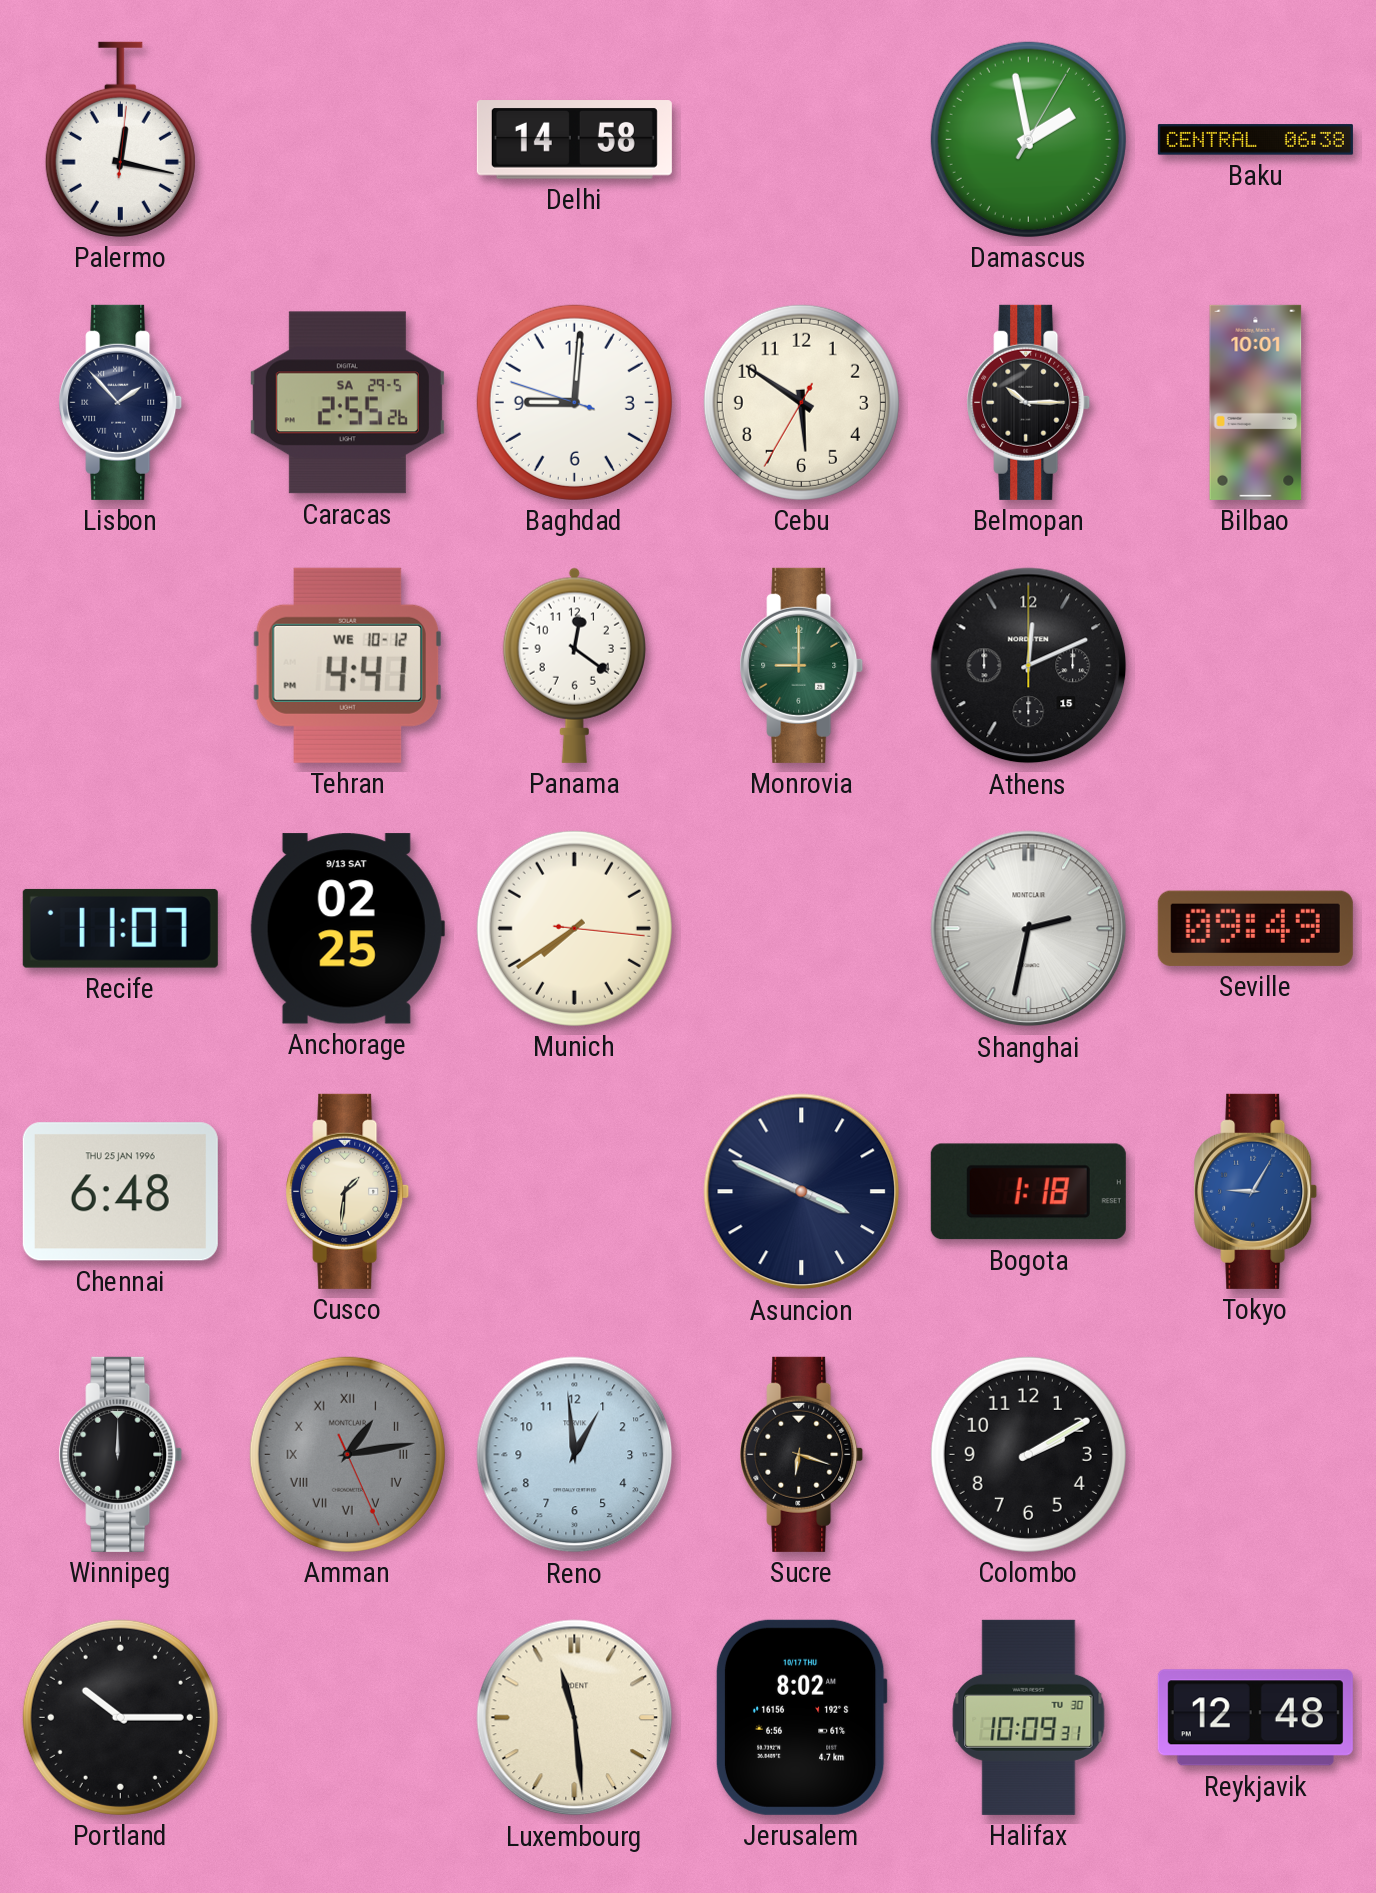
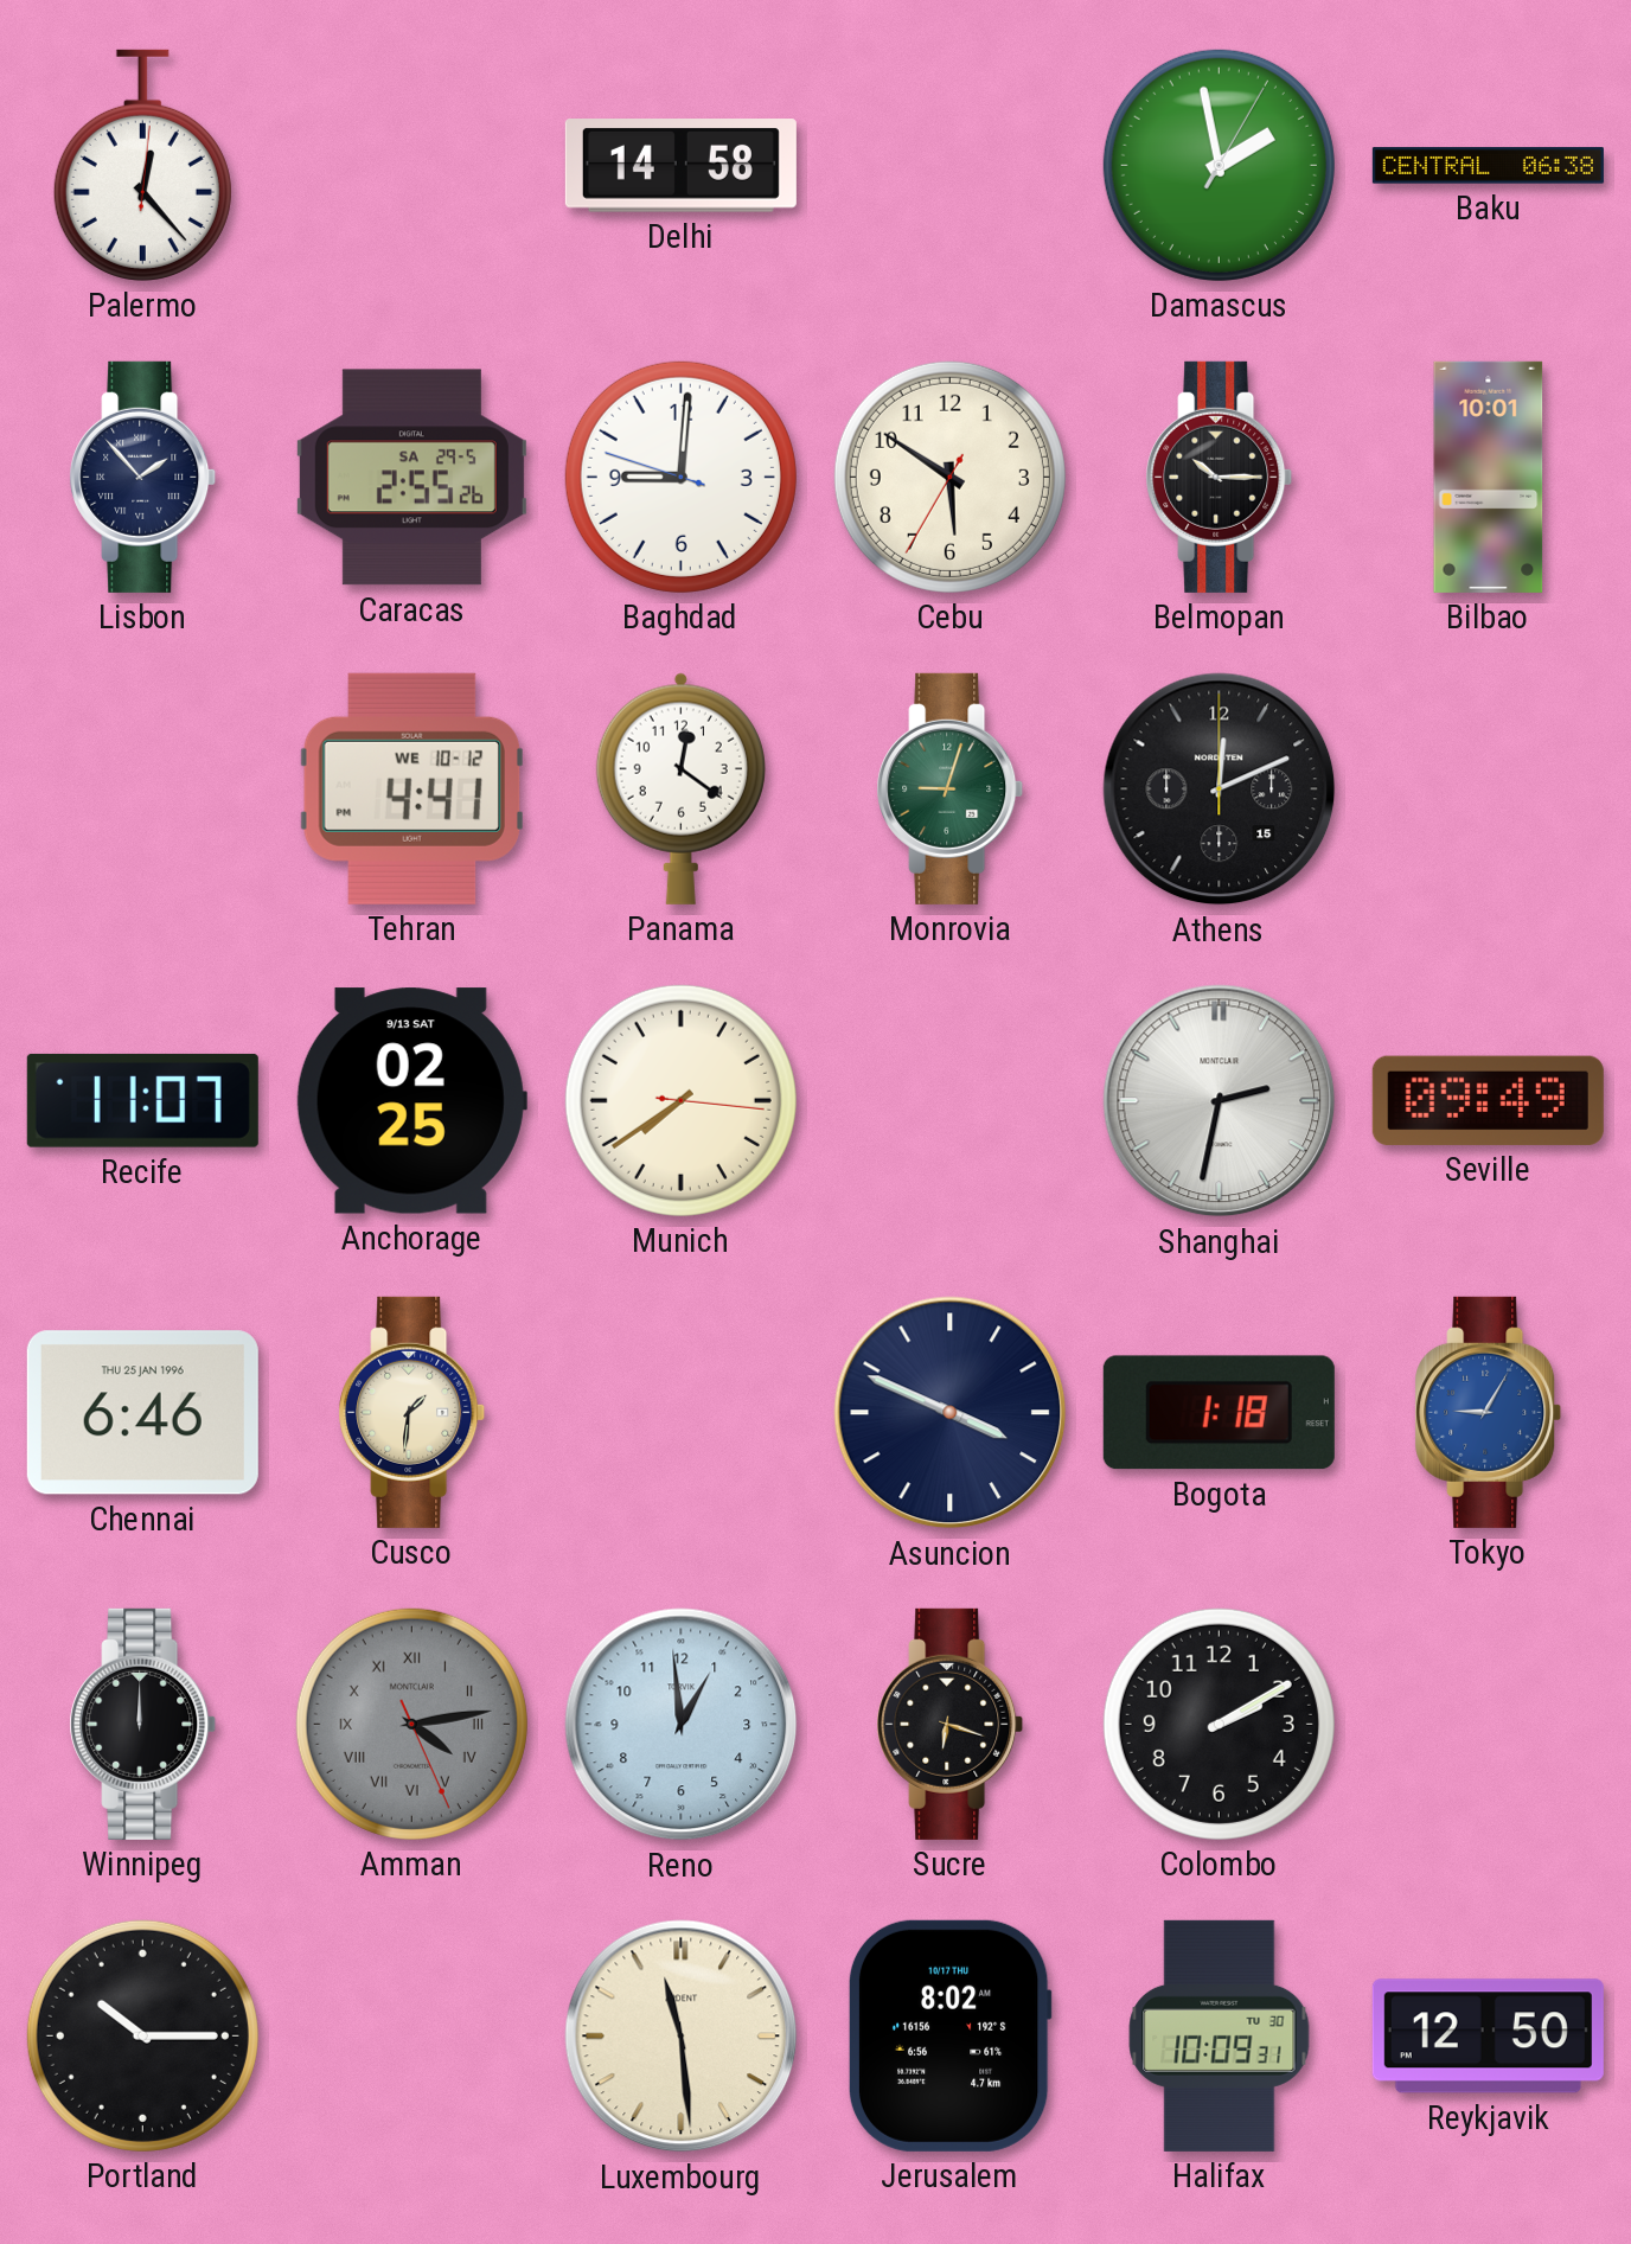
Palermo: 12:17 -> 12:23
Monrovia: 9:00 -> 9:03
Chennai: 6:48 -> 6:46
Amman: 1:13 -> 4:13
Reykjavik: 12:48 -> 12:50
